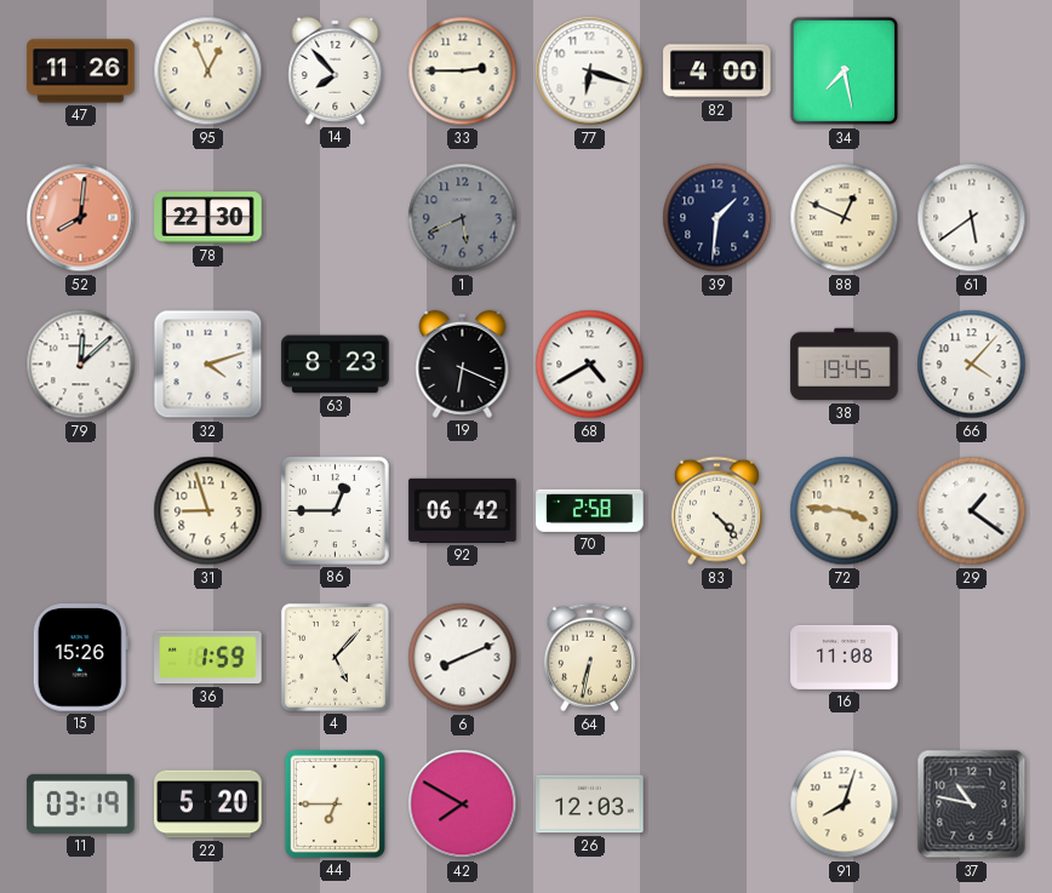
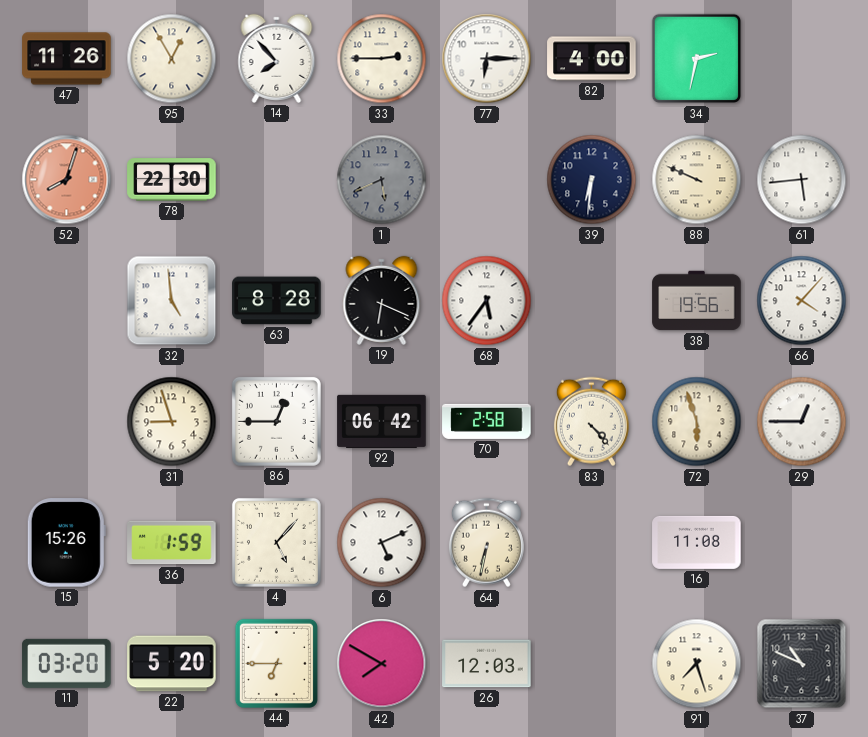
95: 12:56 -> 12:55
77: 6:18 -> 6:15
34: 7:28 -> 2:32
52: 8:01 -> 8:03
39: 1:31 -> 6:31
88: 12:49 -> 9:49
61: 5:39 -> 5:44
79: 12:08 -> none
32: 4:12 -> 4:59
63: 8:23 -> 8:28
68: 4:40 -> 5:36
38: 19:45 -> 19:56
72: 3:46 -> 5:57
29: 1:21 -> 12:45
6: 8:11 -> 5:11
11: 03:19 -> 03:20
91: 8:03 -> 7:27
37: 10:47 -> 10:49
